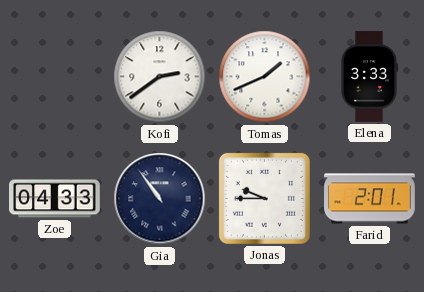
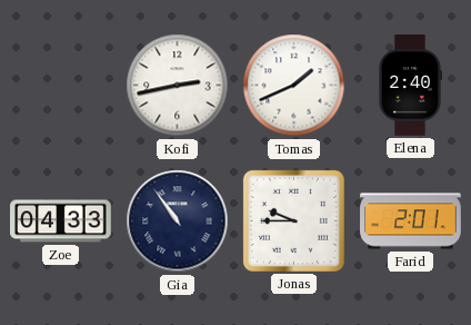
Kofi: 2:39 -> 2:43
Elena: 3:33 -> 2:40
